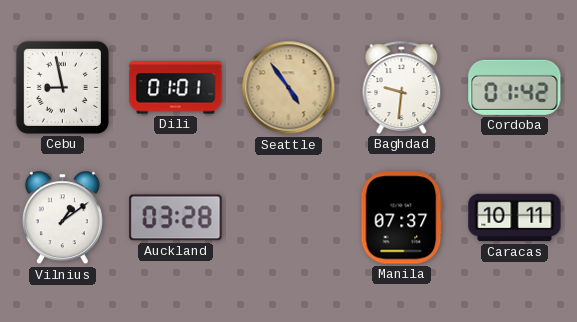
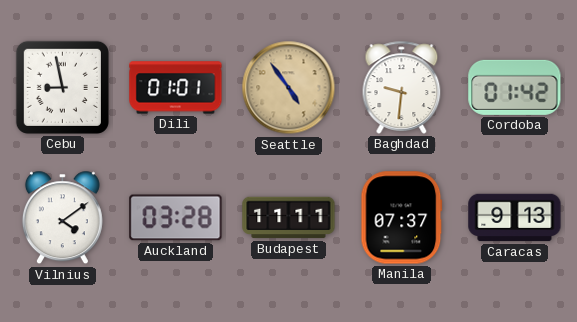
Vilnius: 1:09 -> 4:09
Budapest: none -> 11:11
Caracas: 10:11 -> 9:13
